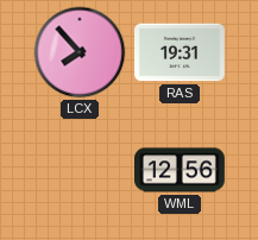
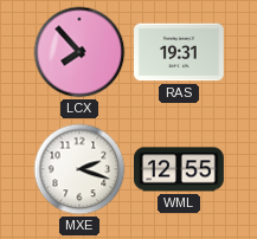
MXE: none -> 2:18
WML: 12:56 -> 12:55
